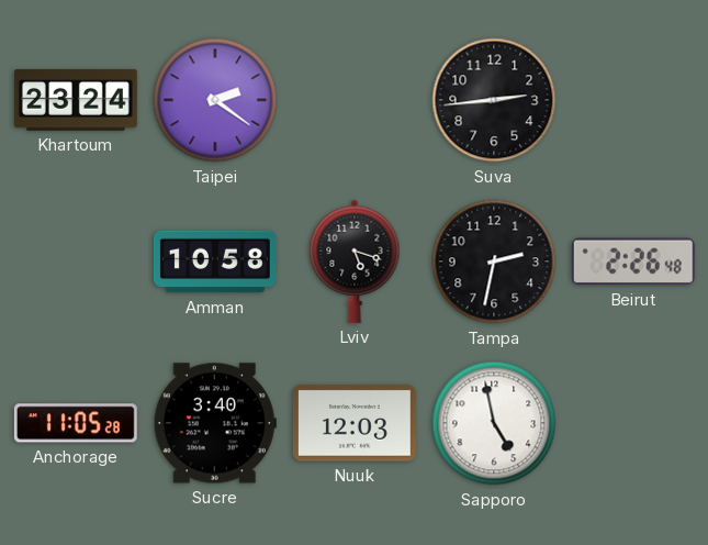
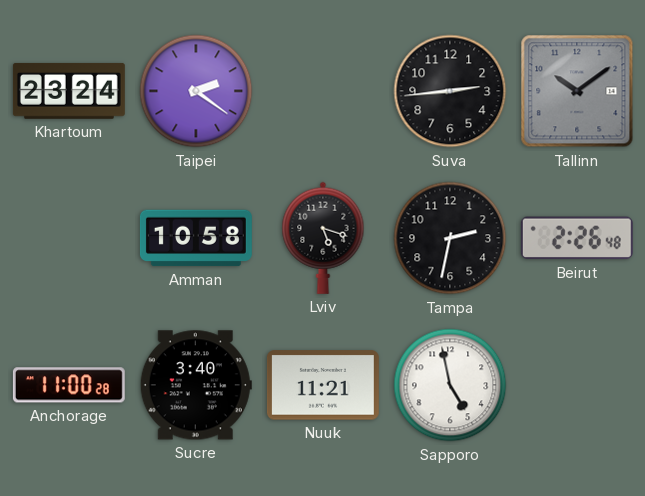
Tallinn: none -> 10:09
Anchorage: 11:05 -> 11:00
Nuuk: 12:03 -> 11:21
